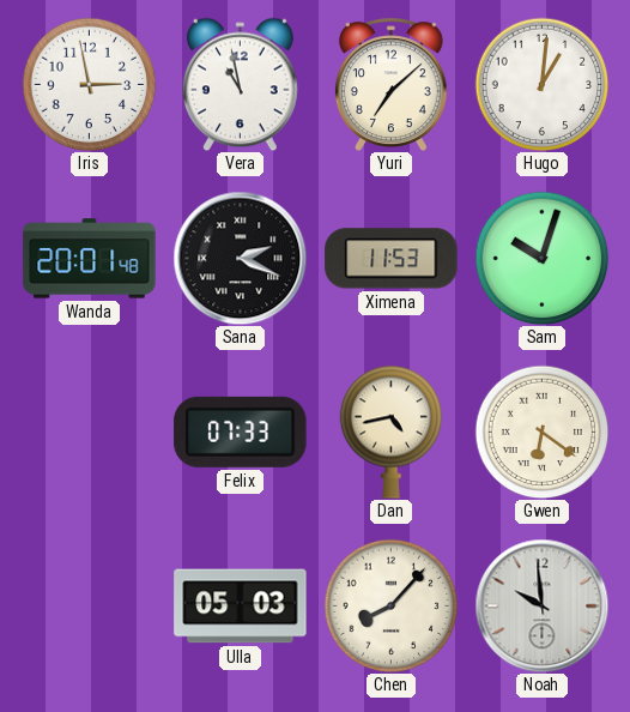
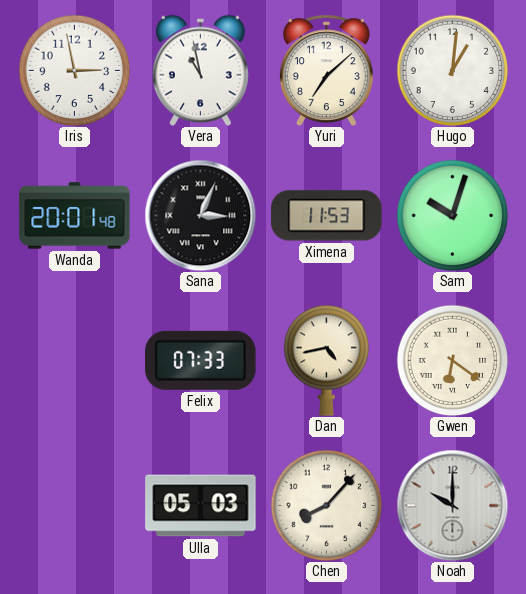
Sana: 2:19 -> 3:04
Noah: 9:59 -> 10:00
